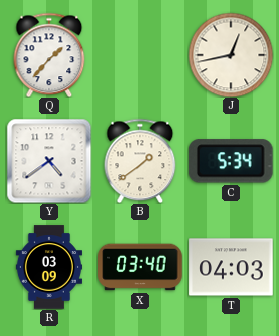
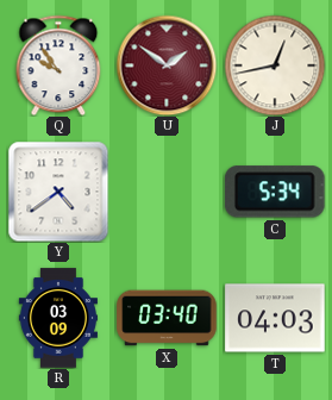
Q: 1:37 -> 9:54
U: none -> 1:51
B: 1:39 -> none
